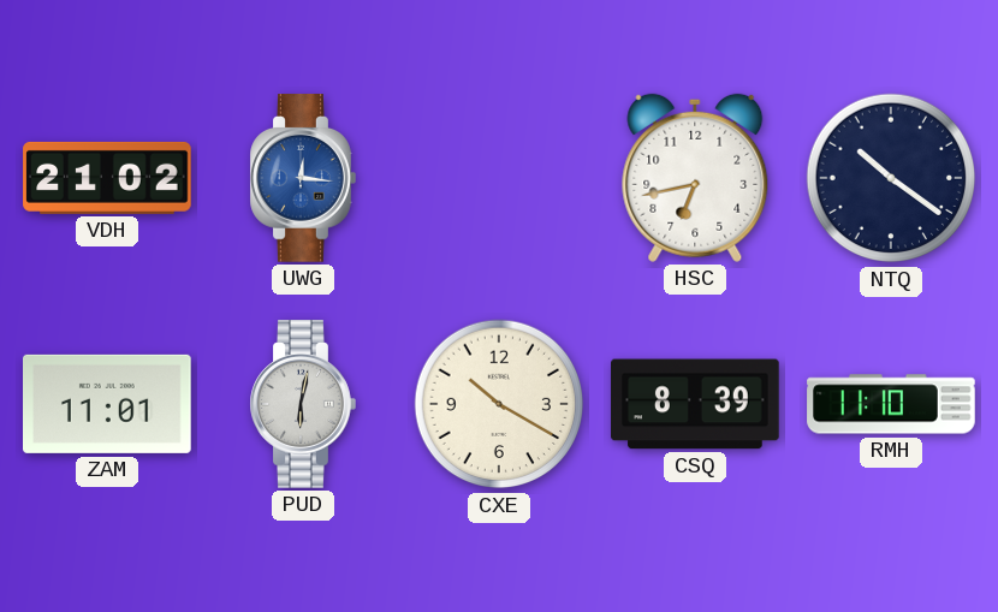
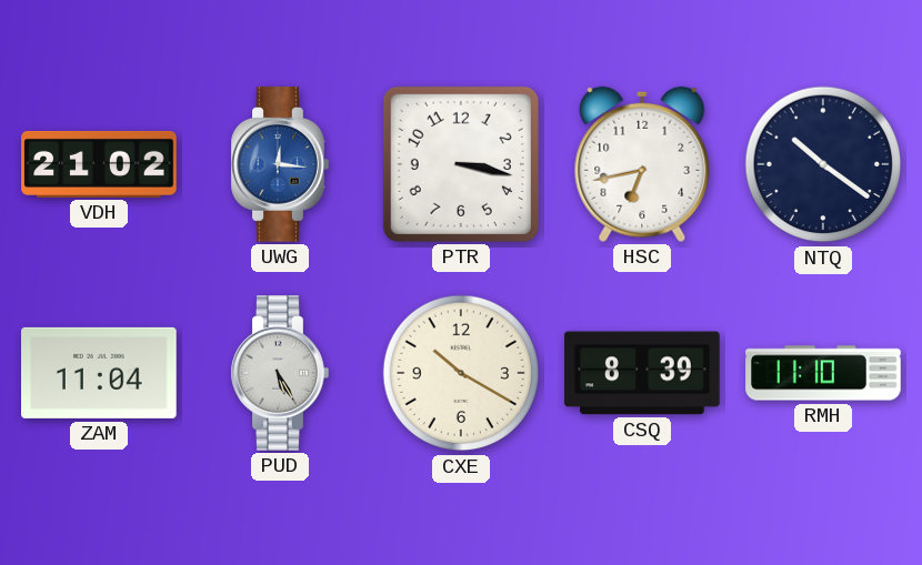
PTR: none -> 3:17
ZAM: 11:01 -> 11:04
PUD: 6:02 -> 5:25
